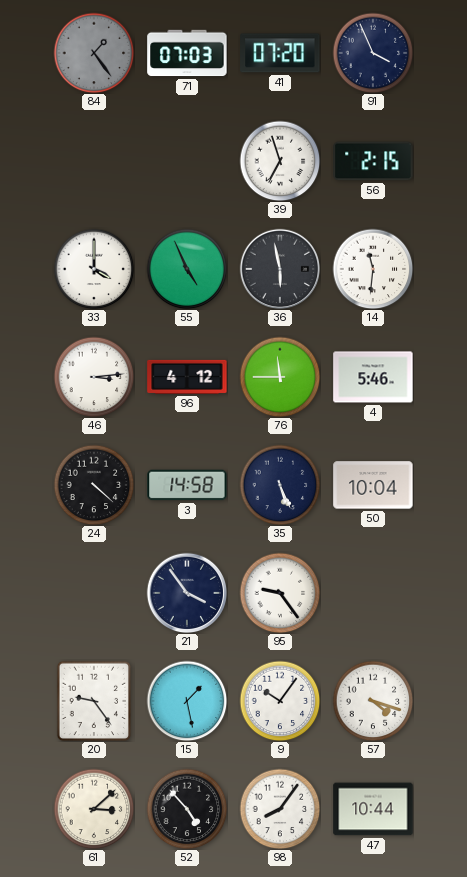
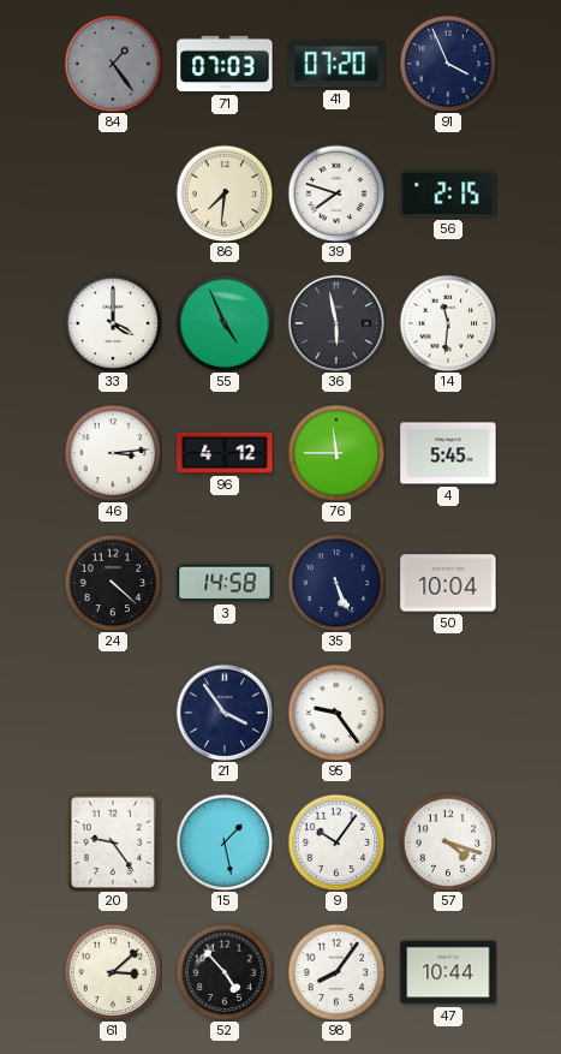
86: none -> 7:31
39: 6:57 -> 7:48
4: 5:46 -> 5:45
